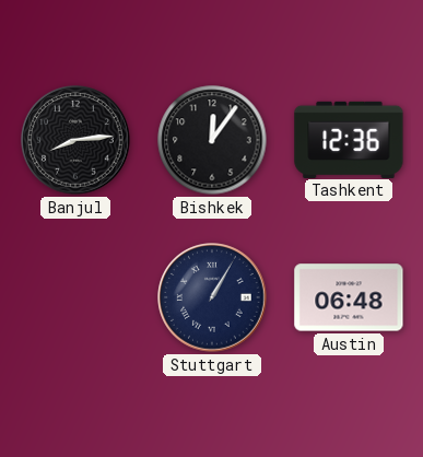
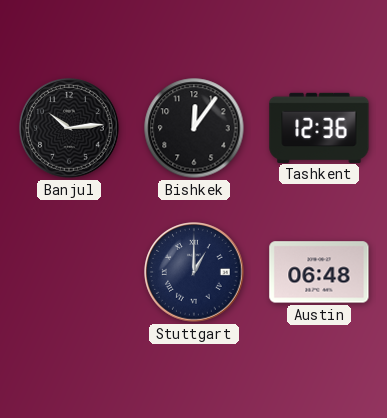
Banjul: 8:14 -> 10:14
Stuttgart: 1:05 -> 1:00
